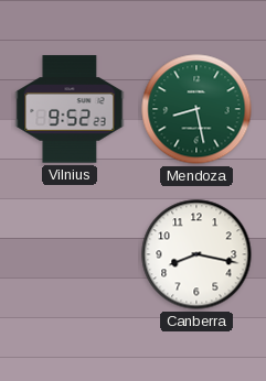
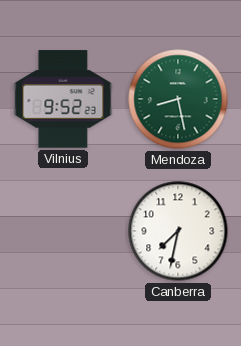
Canberra: 8:17 -> 7:32
